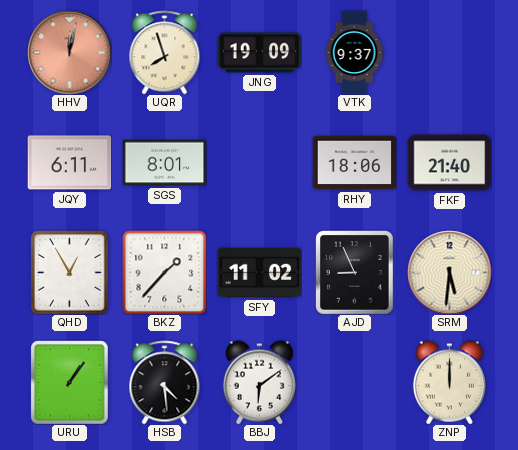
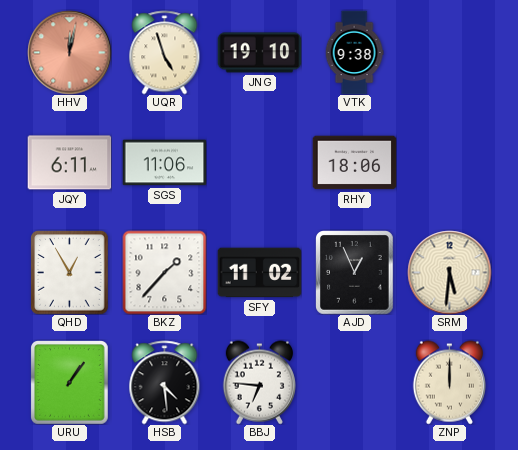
UQR: 7:57 -> 4:57
JNG: 19:09 -> 19:10
VTK: 9:37 -> 9:38
SGS: 8:01 -> 11:06
FKF: 21:40 -> none
AJD: 8:56 -> 12:56
BBJ: 6:09 -> 6:46
